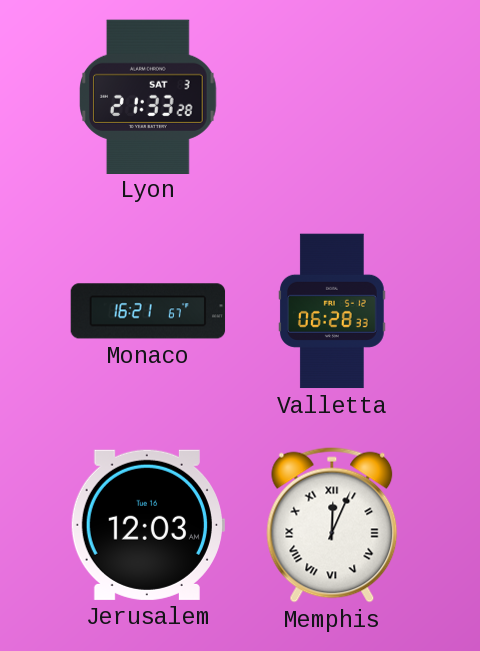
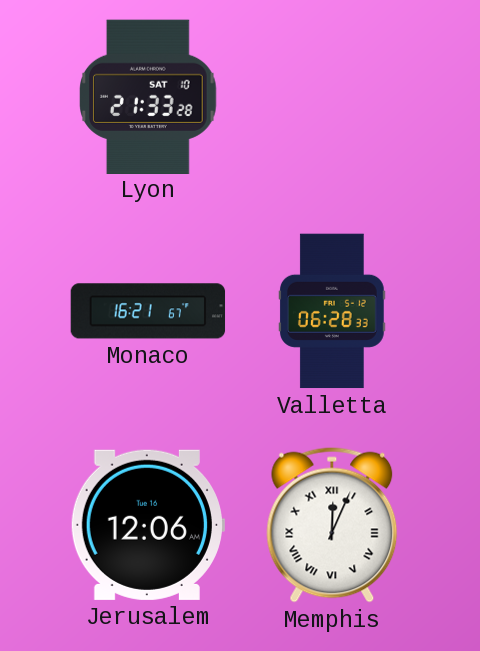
Lyon date: SAT 3 -> SAT 10
Jerusalem: 12:03 -> 12:06
